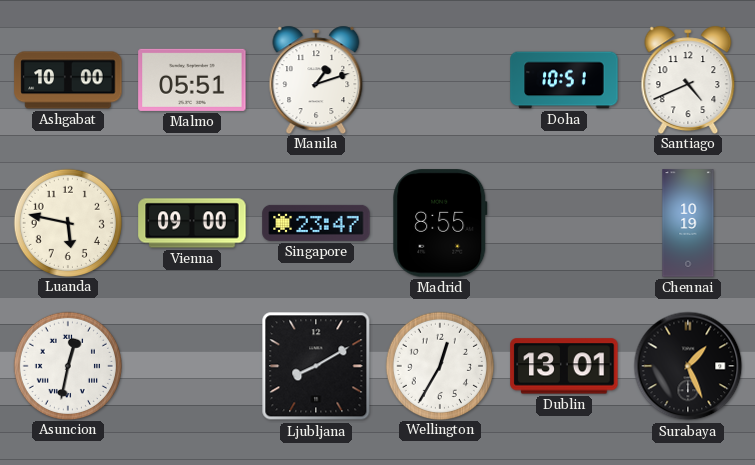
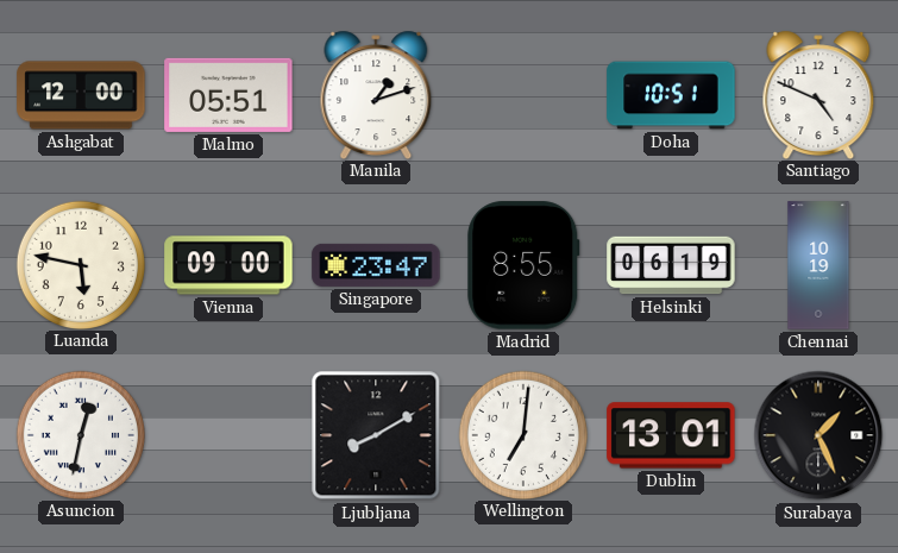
Ashgabat: 10:00 -> 12:00
Santiago: 4:41 -> 4:49
Helsinki: none -> 06:19
Wellington: 12:35 -> 7:01
